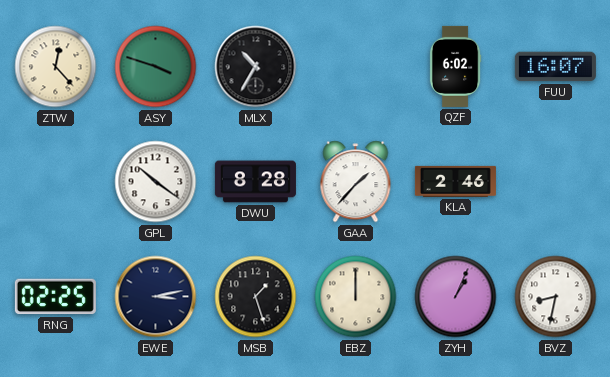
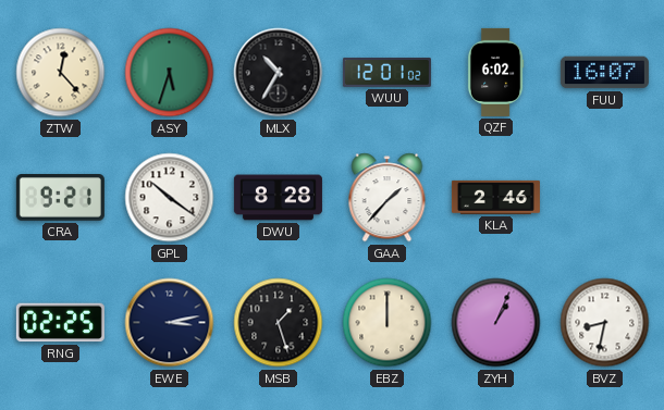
ASY: 3:48 -> 5:33
WUU: none -> 12:01
CRA: none -> 9:21
